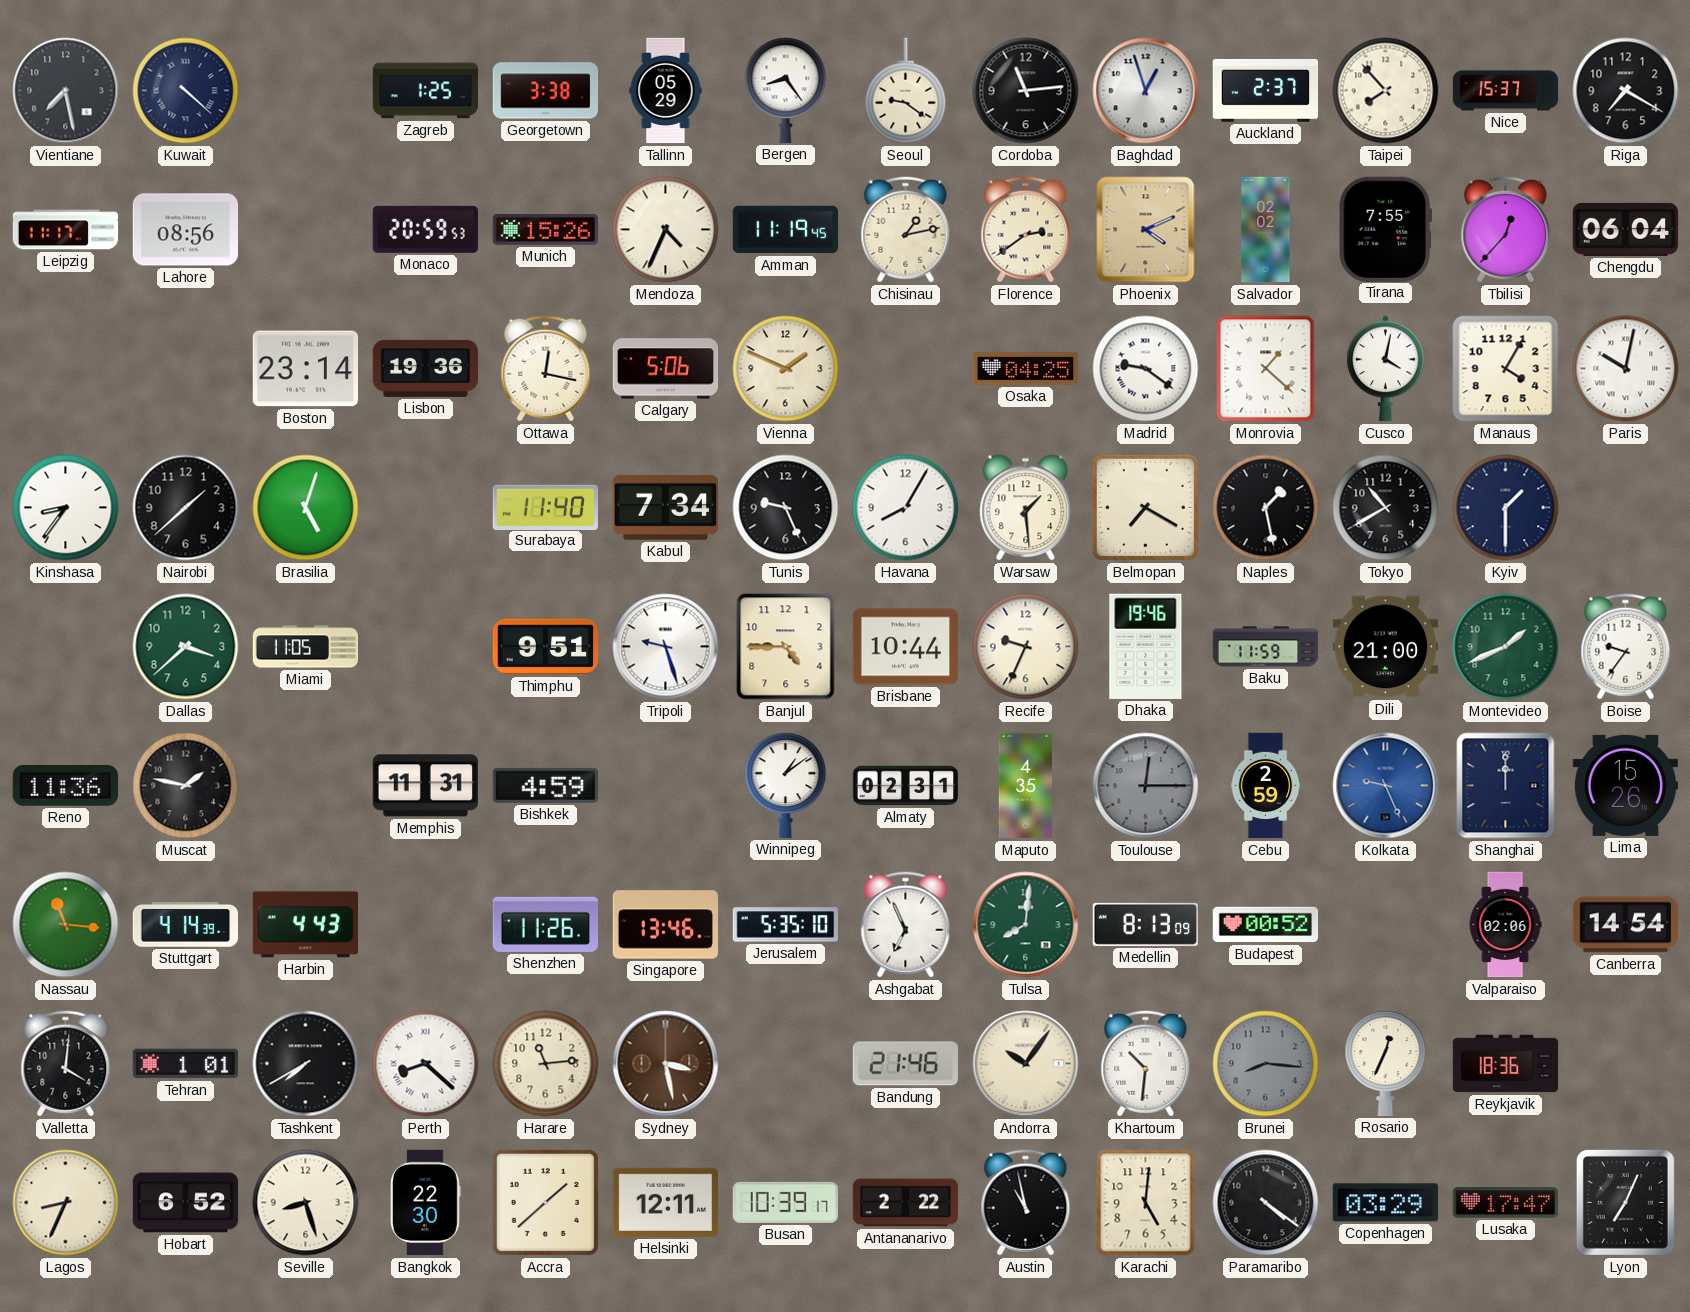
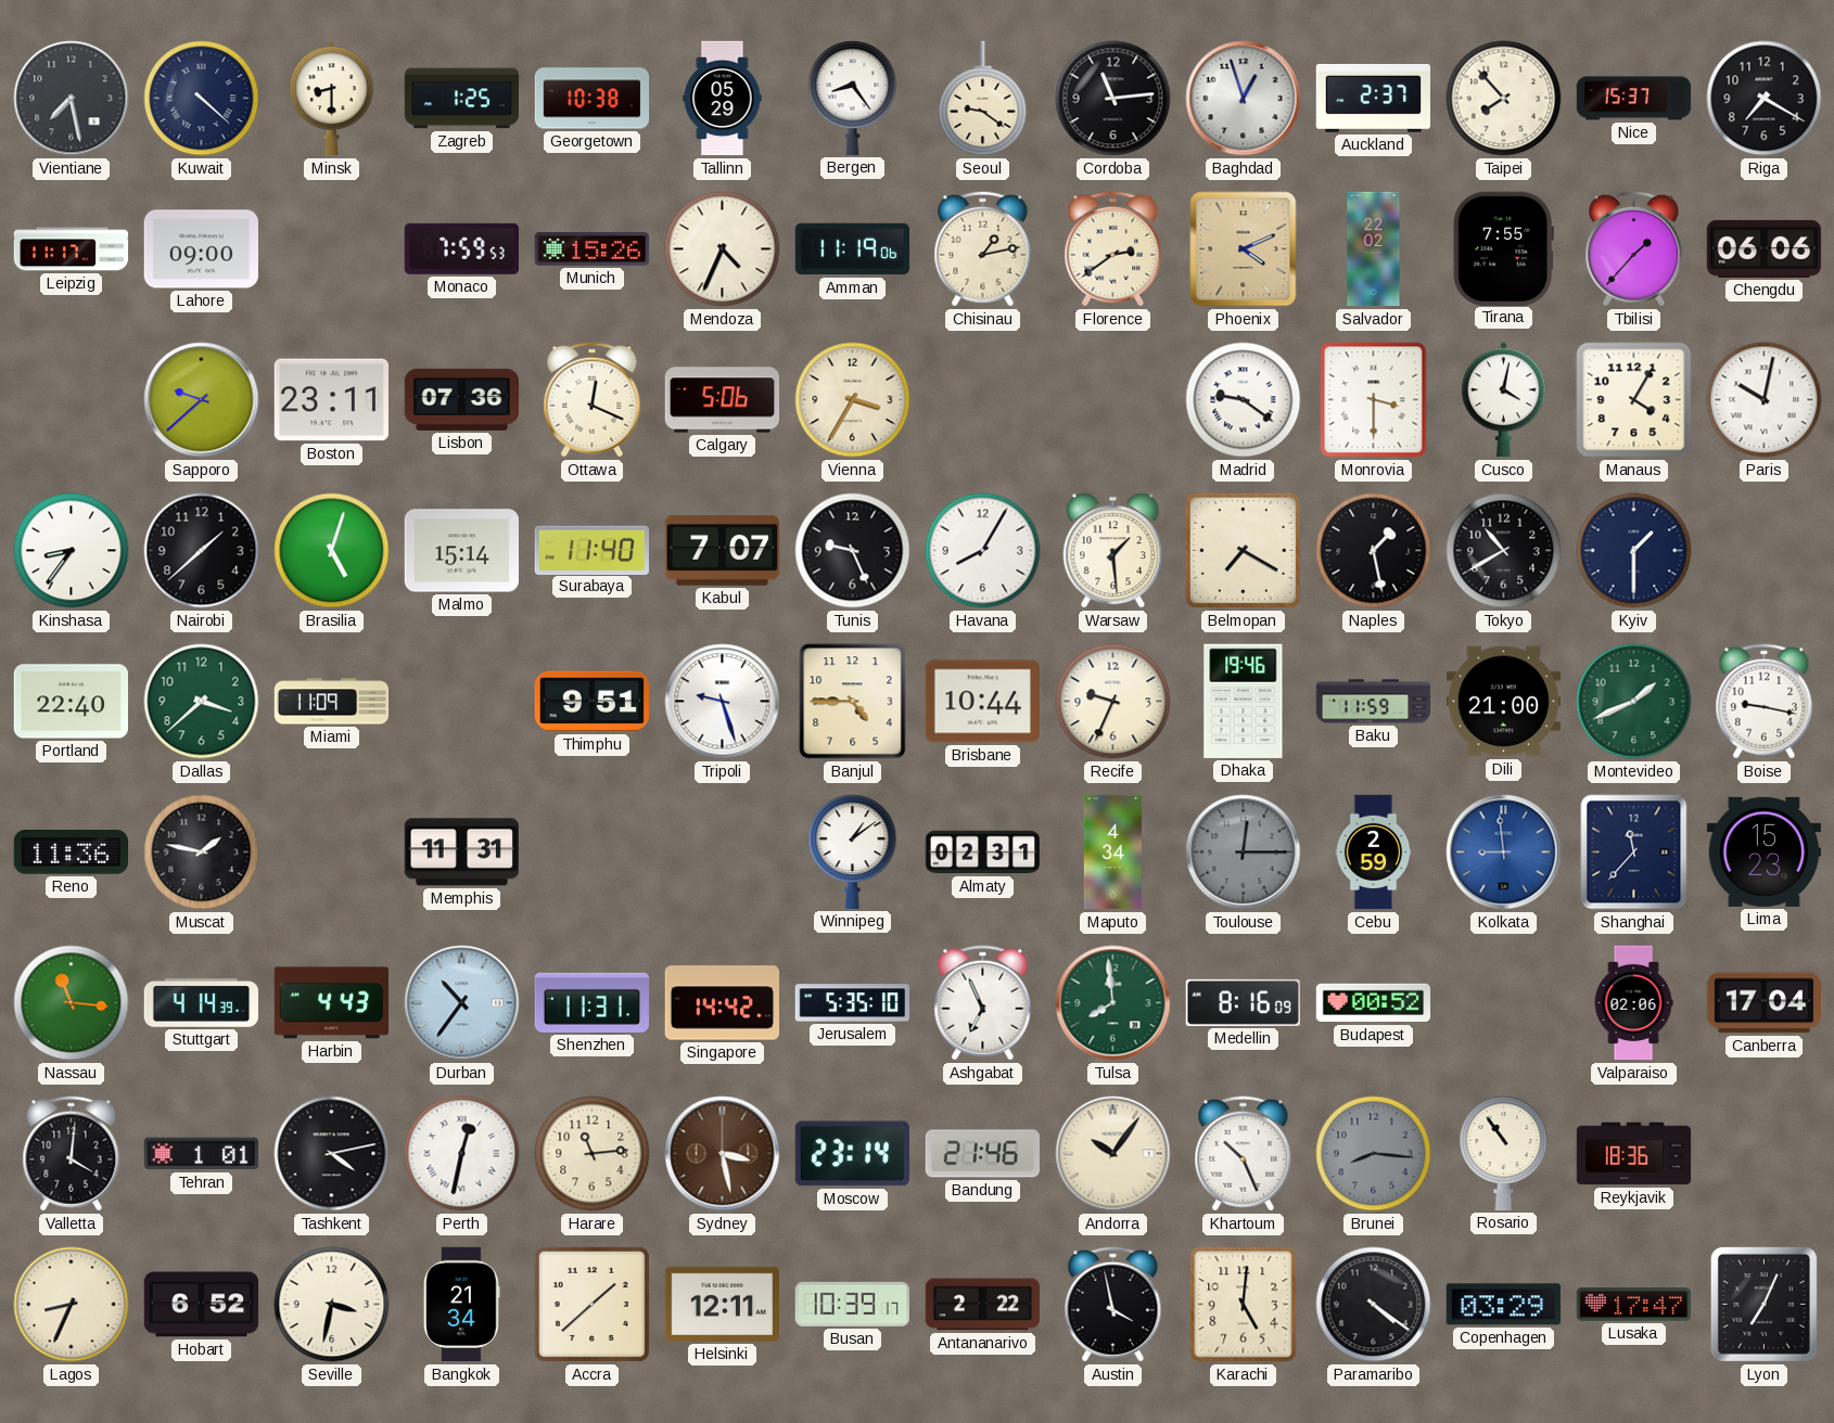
Minsk: none -> 8:30
Georgetown: 3:38 -> 10:38
Lahore: 08:56 -> 09:00
Monaco: 20:59 -> 7:59
Amman: 11:19:45 -> 11:19:06
Salvador: 02:02 -> 22:02
Tbilisi: 12:37 -> 1:37
Chengdu: 06:04 -> 06:06
Sapporo: none -> 9:38
Boston: 23:14 -> 23:11
Lisbon: 19:36 -> 07:36
Ottawa: 12:17 -> 12:19
Vienna: 1:49 -> 3:35
Osaka: 04:25 -> none
Monrovia: 1:22 -> 3:30
Malmo: none -> 15:14
Kabul: 7:34 -> 7:07
Portland: none -> 22:40
Miami: 11:05 -> 11:09
Boise: 9:36 -> 9:17
Bishkek: 4:59 -> none
Maputo: 4:35 -> 4:34
Kolkata: 9:26 -> 8:59
Shanghai: 12:00 -> 11:37
Lima: 15:26 -> 15:23
Durban: none -> 10:36
Shenzhen: 11:26 -> 11:31
Singapore: 13:46 -> 14:42
Tulsa: 8:01 -> 7:59
Medellin: 8:13 -> 8:16
Canberra: 14:54 -> 17:04
Tashkent: 7:40 -> 4:13
Perth: 8:22 -> 12:32
Moscow: none -> 23:14
Khartoum: 10:31 -> 10:26
Rosario: 12:34 -> 10:54
Seville: 8:27 -> 3:32
Bangkok: 22:30 -> 21:34
Austin: 10:58 -> 3:58
